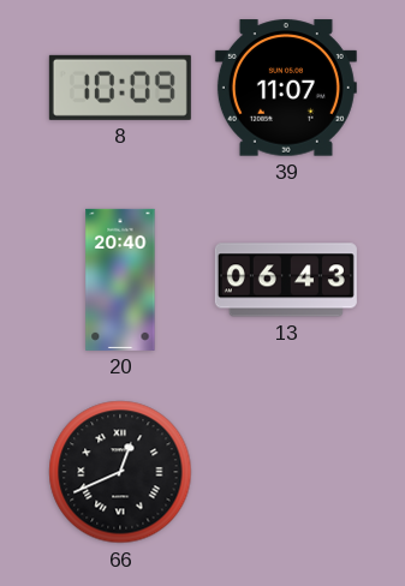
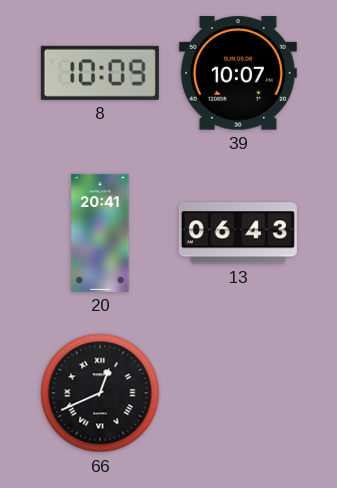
39: 11:07 -> 10:07
20: 20:40 -> 20:41
